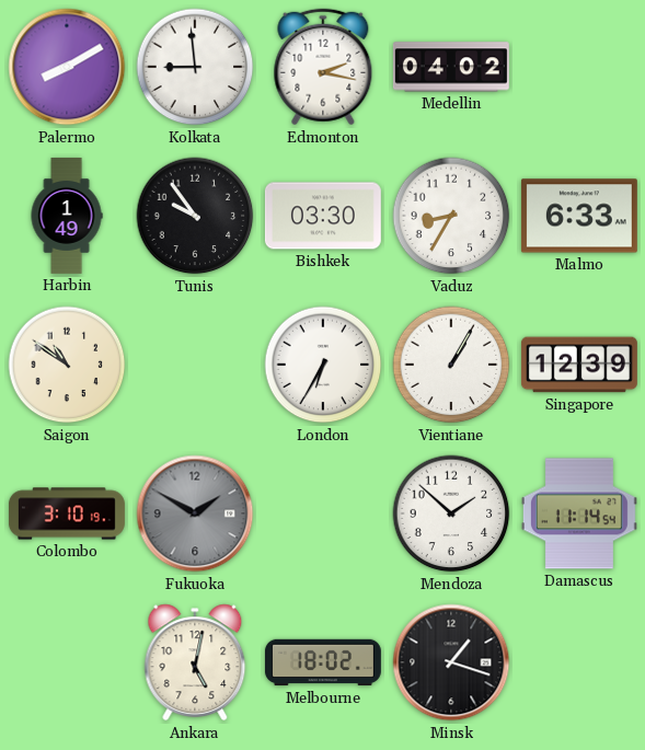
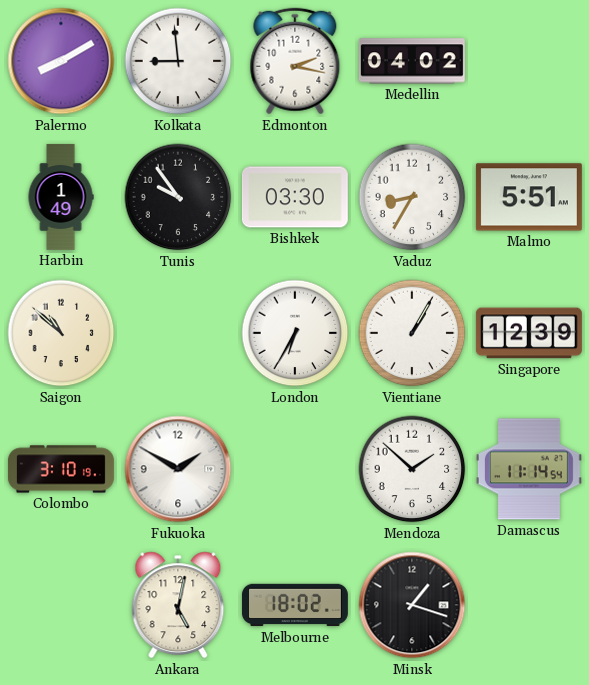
Malmo: 6:33 -> 5:51
Saigon: 10:51 -> 10:52
Fukuoka dial: grey -> white
